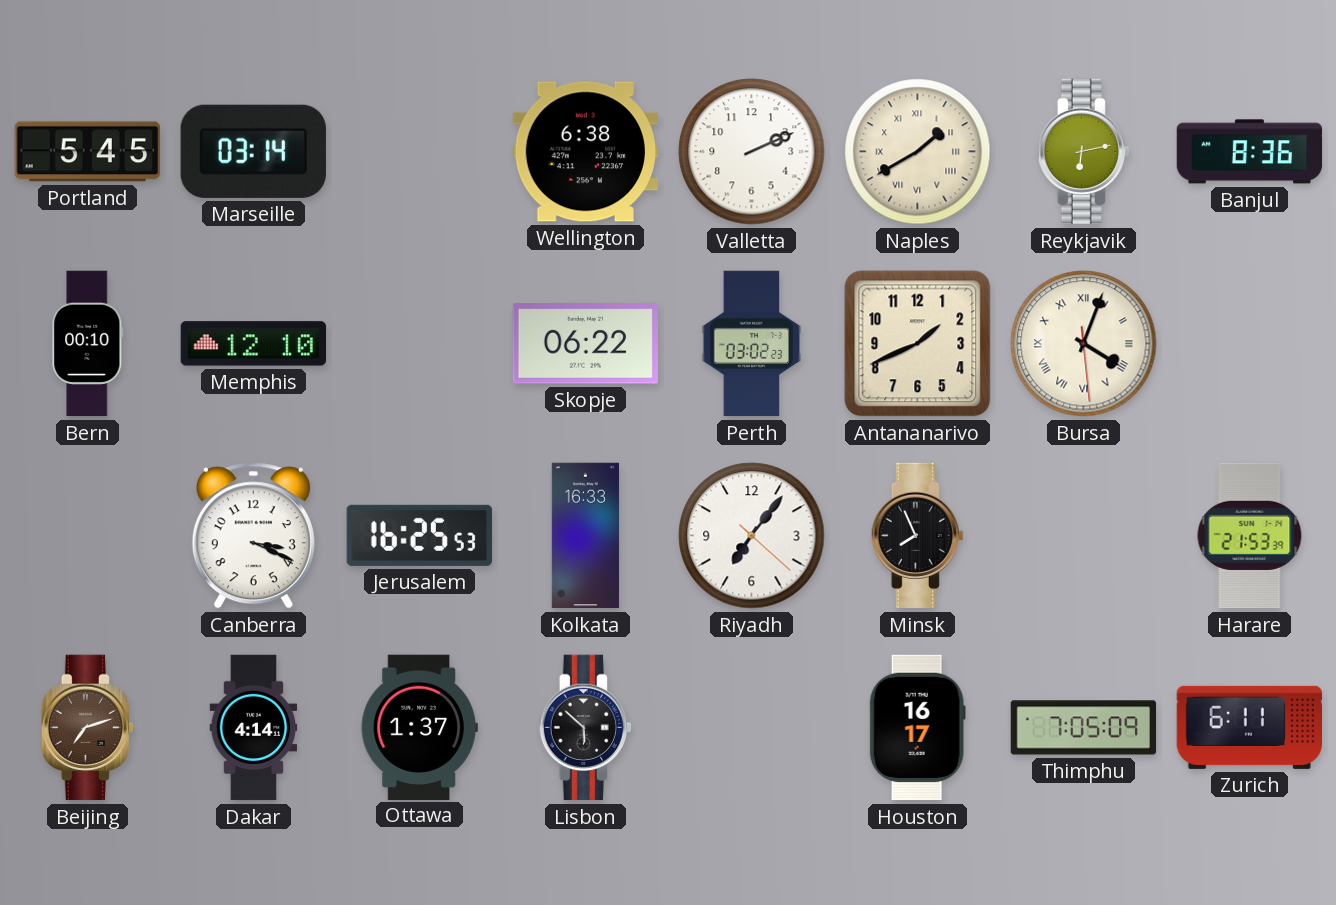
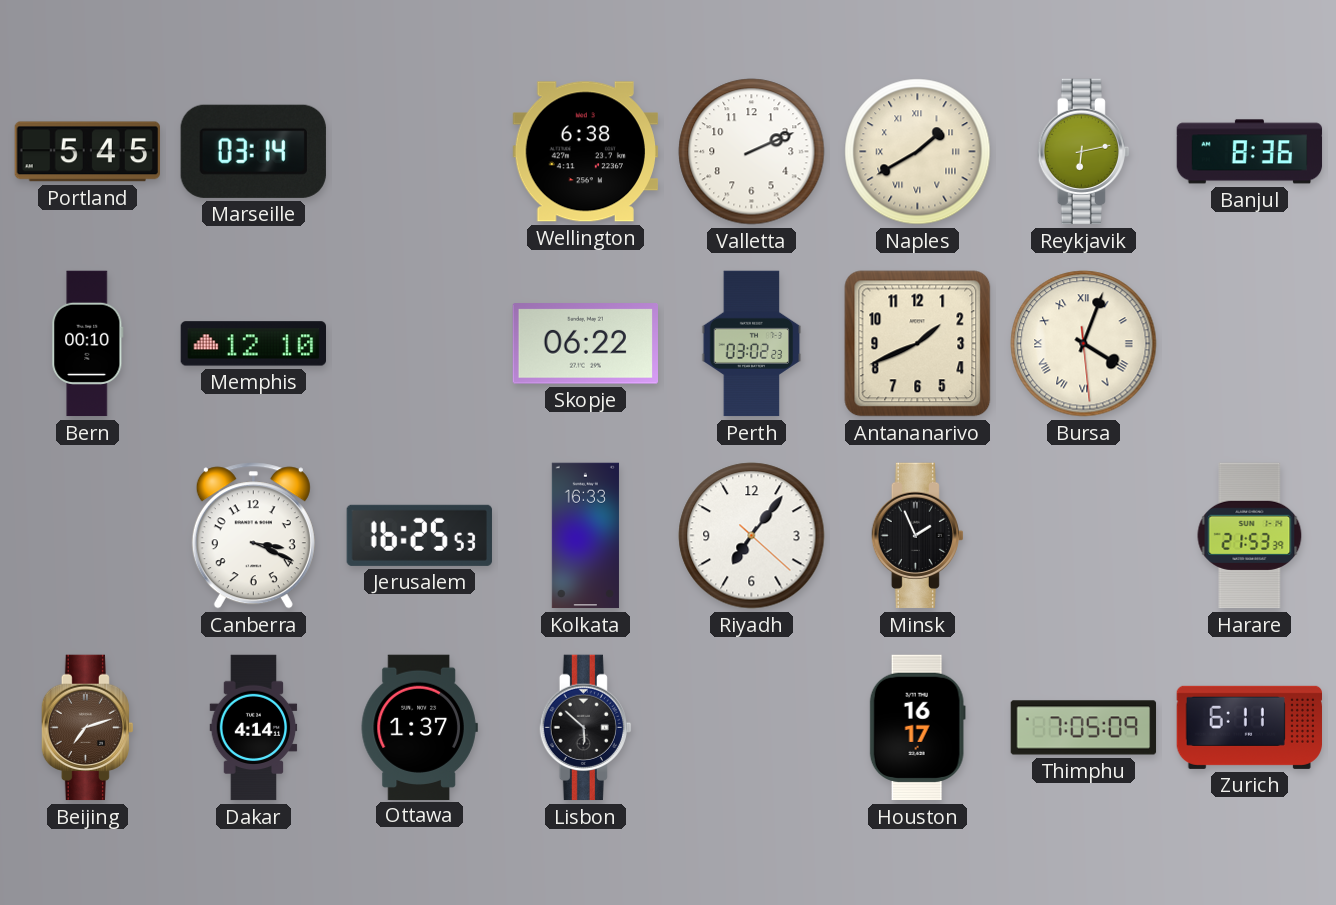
Minsk: 7:56 -> 1:56
